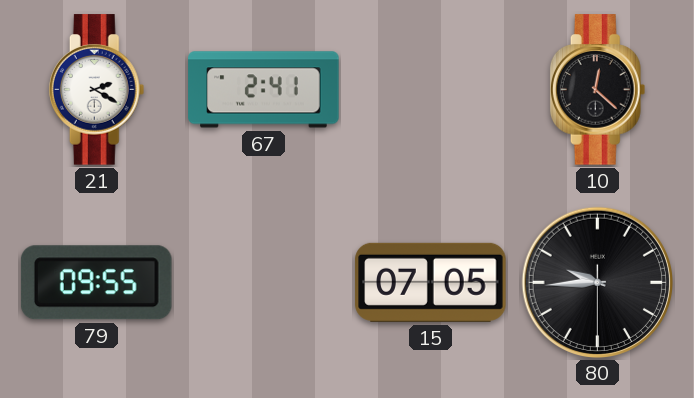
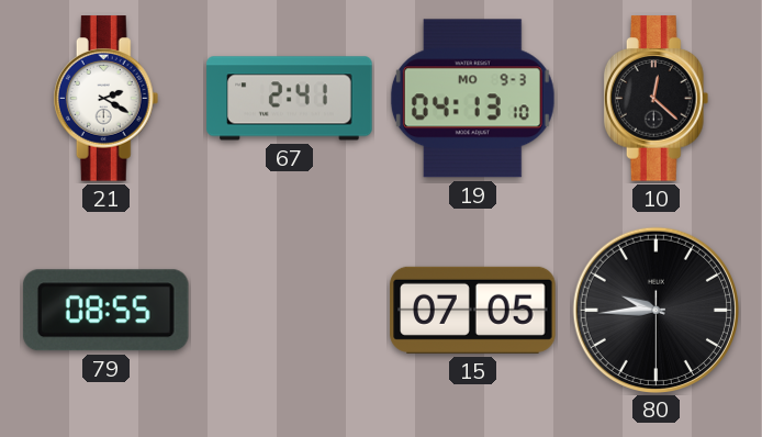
19: none -> 04:13
79: 09:55 -> 08:55
